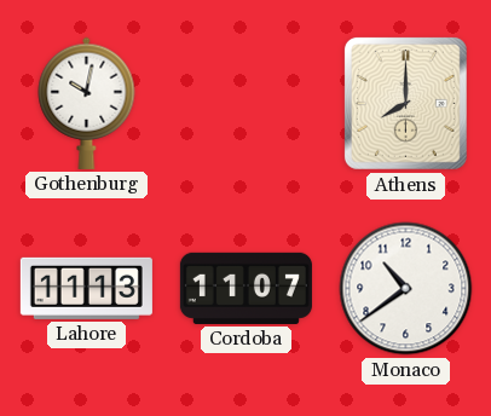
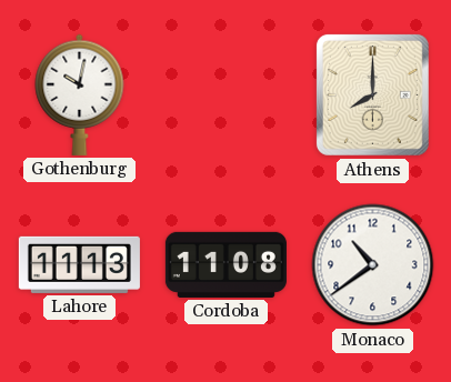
Cordoba: 11:07 -> 11:08
